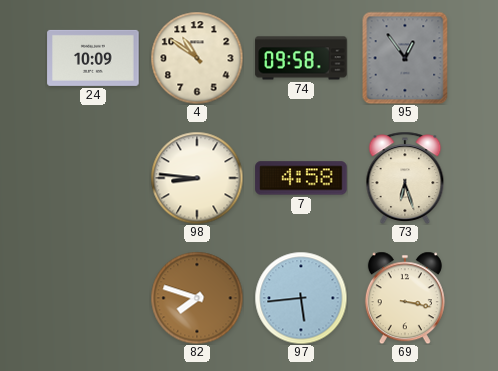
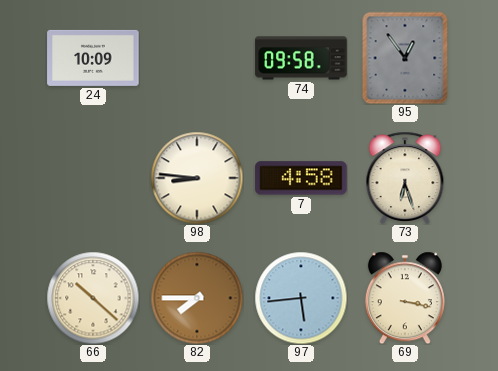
4: 10:51 -> none
66: none -> 10:22
82: 7:48 -> 7:45
